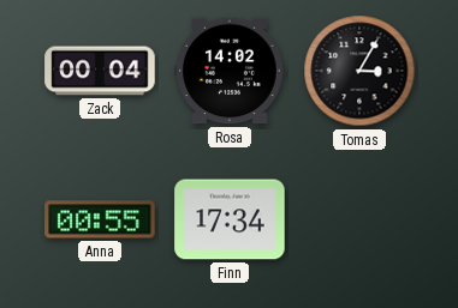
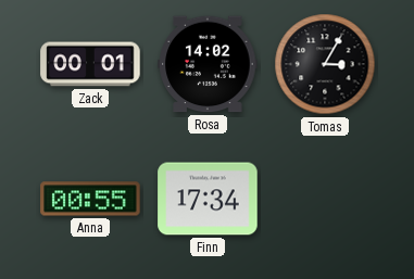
Zack: 00:04 -> 00:01
